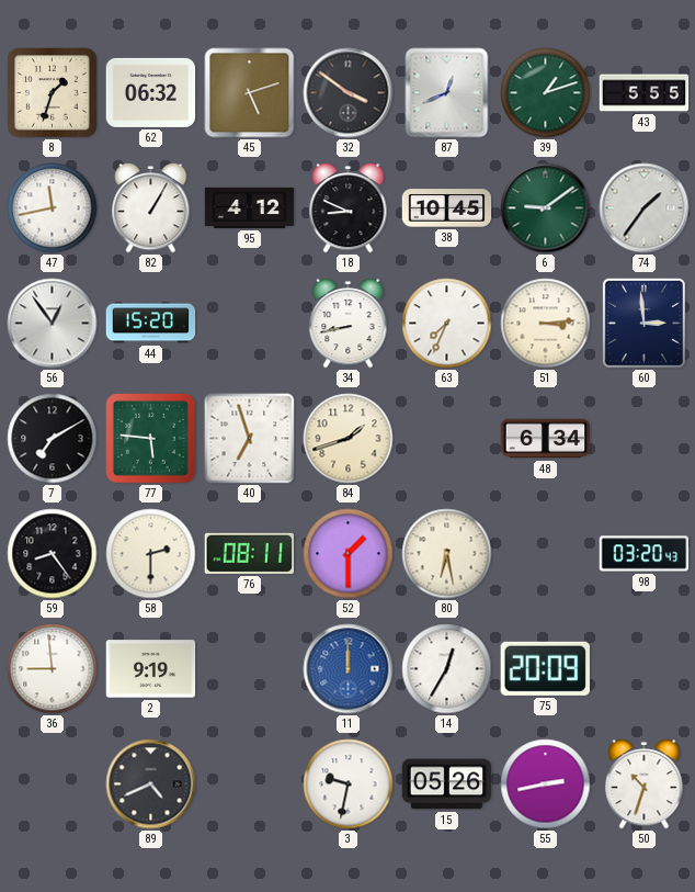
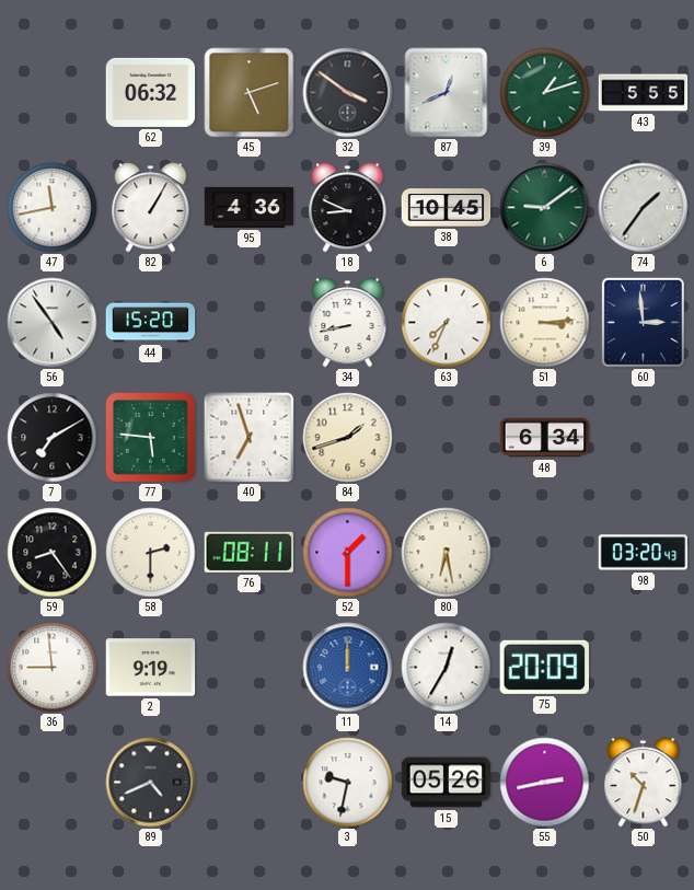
8: 1:33 -> none
95: 4:12 -> 4:36
56: 12:54 -> 4:54
